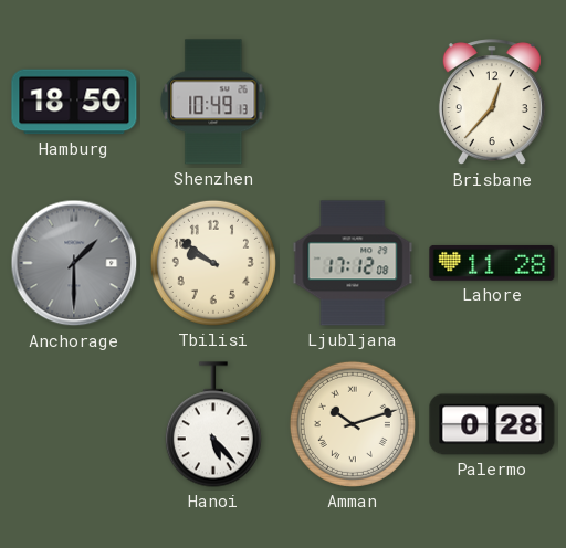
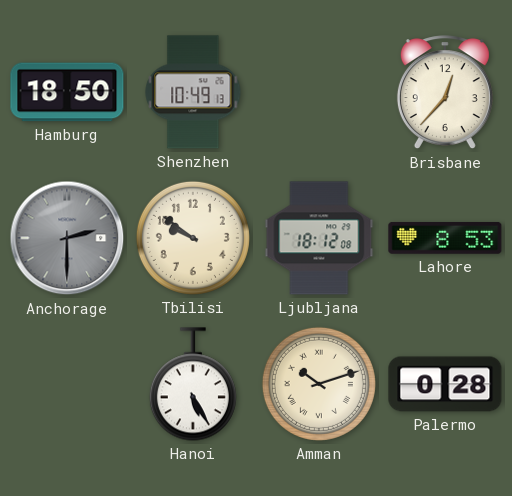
Anchorage: 1:30 -> 2:30
Ljubljana: 17:12 -> 18:12
Lahore: 11:28 -> 8:53
Hanoi: 5:23 -> 5:25
